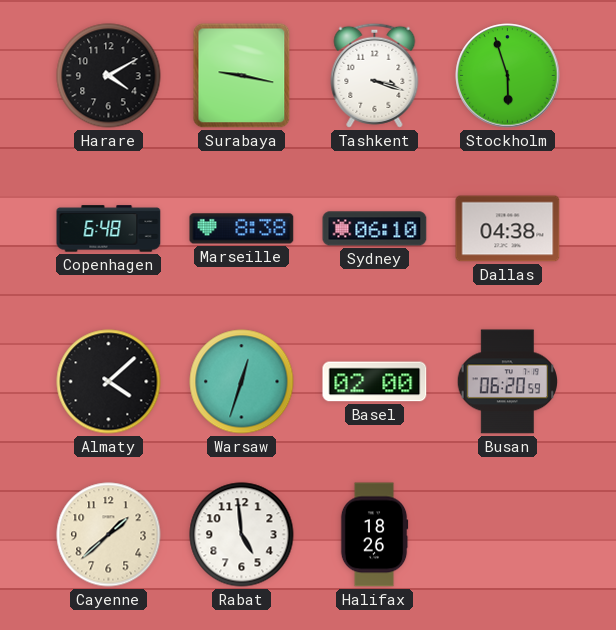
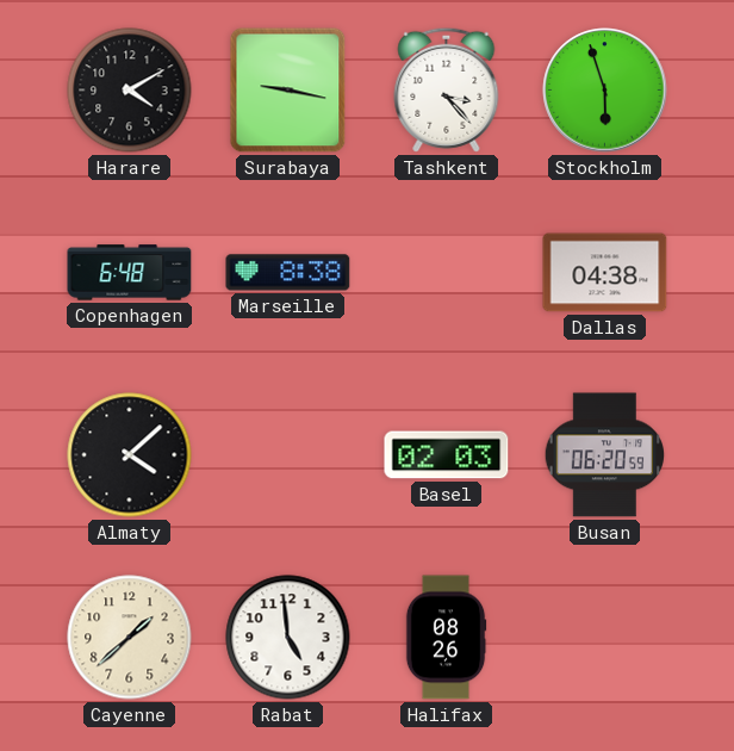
Tashkent: 3:18 -> 3:23
Sydney: 06:10 -> none
Warsaw: 12:33 -> none
Basel: 02:00 -> 02:03
Halifax: 18:26 -> 08:26
